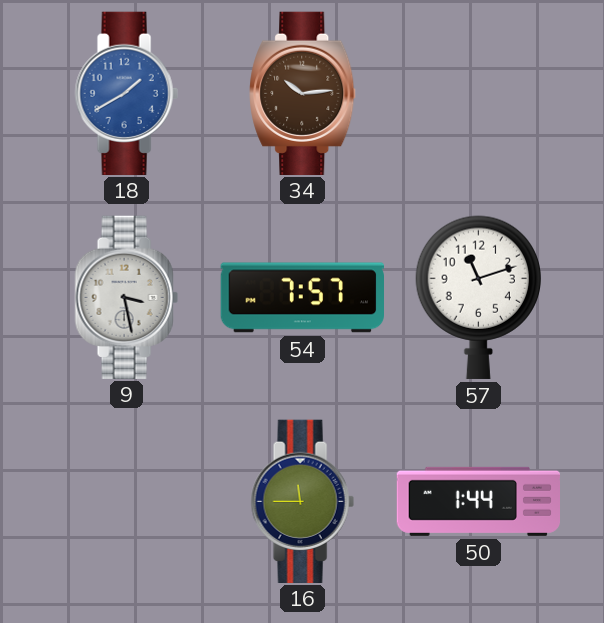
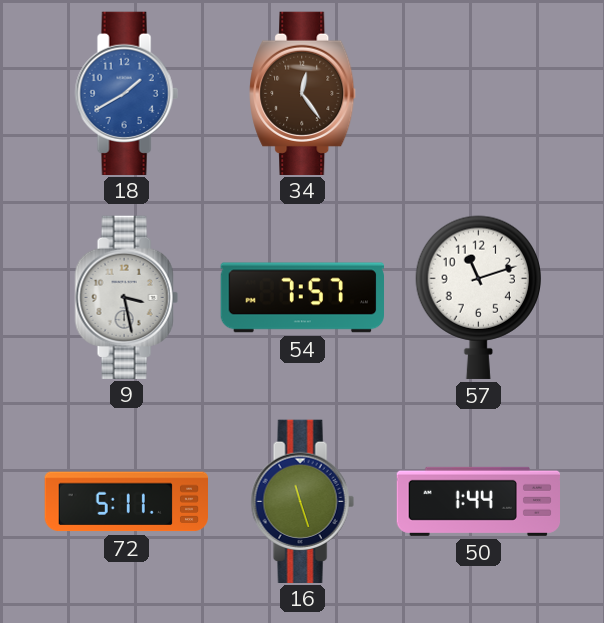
34: 10:14 -> 12:24
72: none -> 5:11
16: 11:45 -> 11:27
